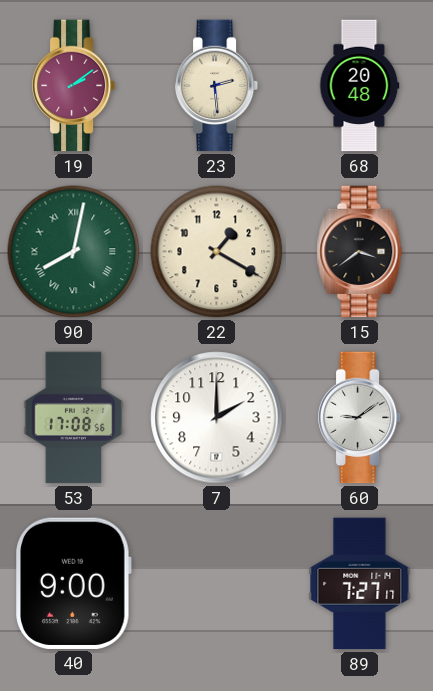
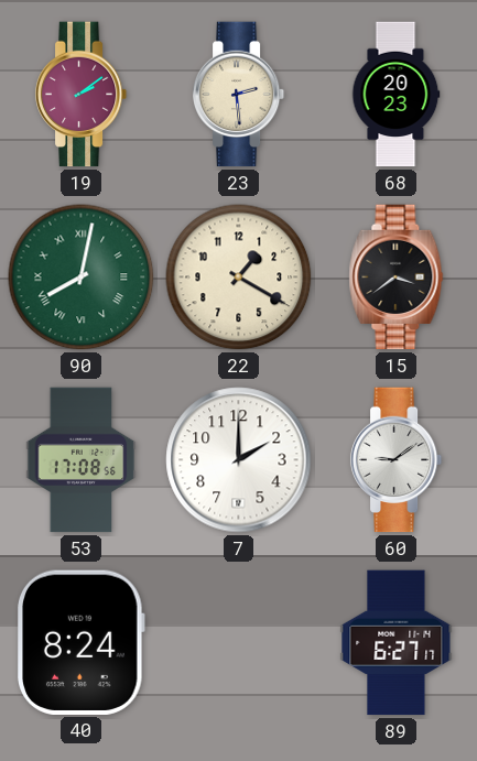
68: 20:48 -> 20:23
40: 9:00 -> 8:24
89: 7:27 -> 6:27
